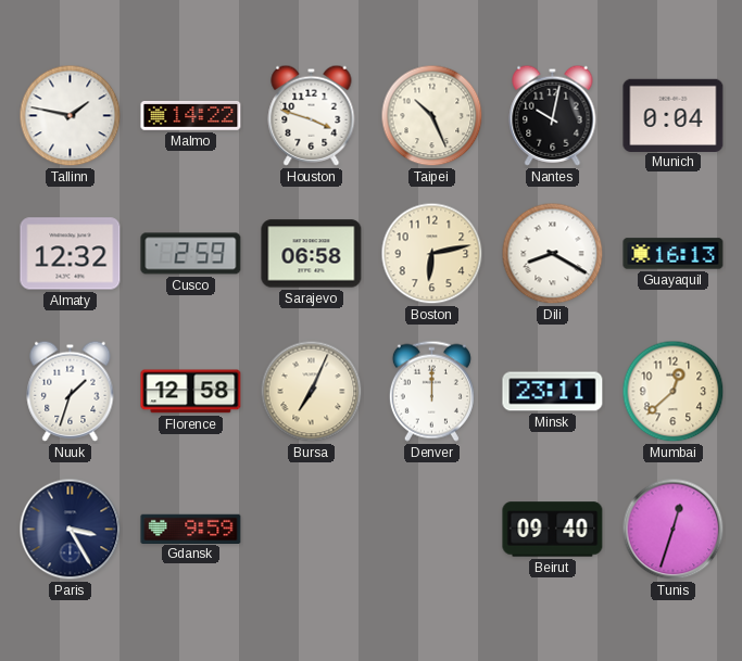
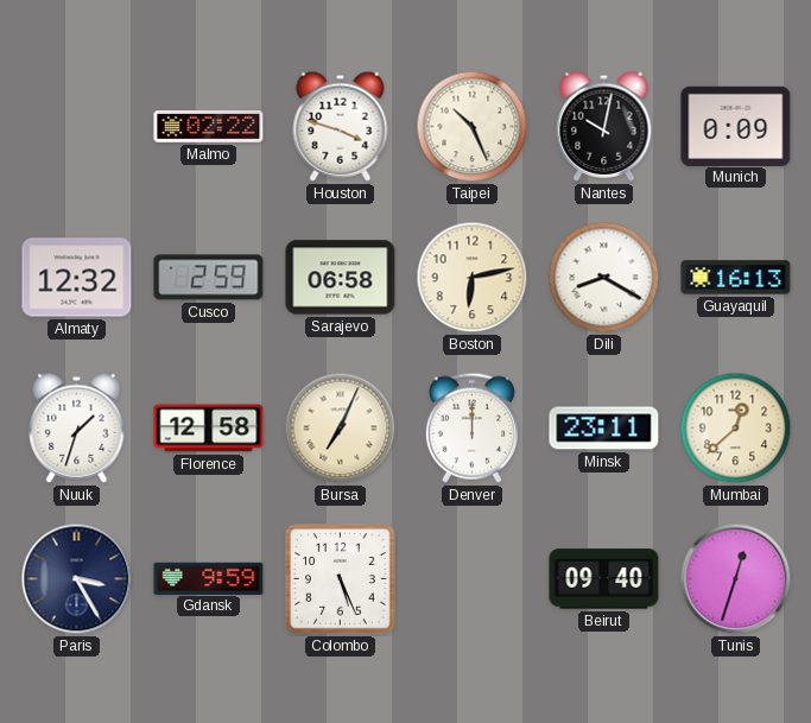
Tallinn: 1:47 -> none
Malmo: 14:22 -> 02:22
Munich: 0:04 -> 0:09
Colombo: none -> 5:26
